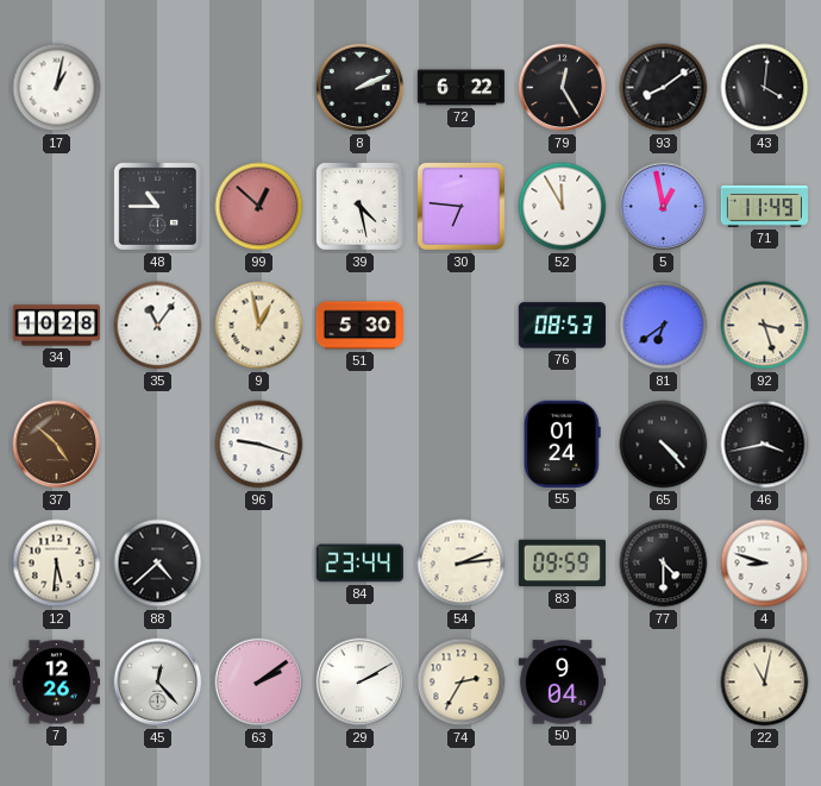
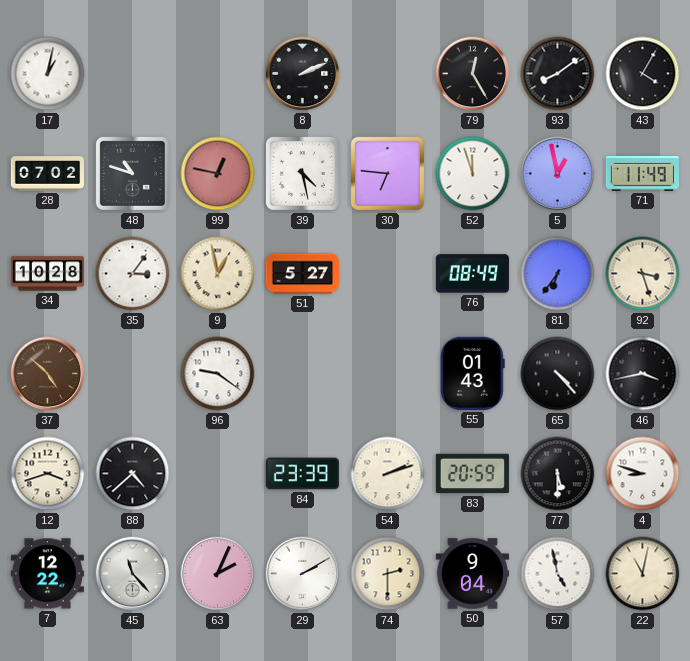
72: 6:22 -> none
43: 4:01 -> 4:05
28: none -> 07:02
48: 10:45 -> 10:48
99: 12:52 -> 12:47
52: 11:55 -> 11:57
35: 11:06 -> 3:06
51: 5:30 -> 5:27
76: 08:53 -> 08:49
81: 6:39 -> 6:36
96: 9:18 -> 9:21
55: 01:24 -> 01:43
12: 5:31 -> 3:42
84: 23:44 -> 23:39
54: 2:14 -> 2:12
83: 09:59 -> 20:59
77: 4:30 -> 5:30
7: 12:26 -> 12:22
45: 12:23 -> 11:23
63: 2:09 -> 2:04
74: 2:35 -> 2:30
57: none -> 4:58
